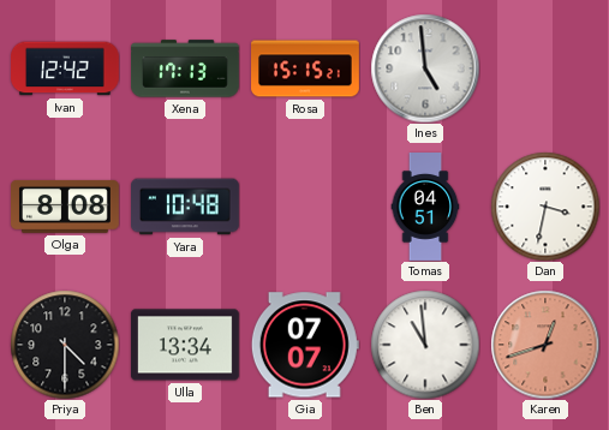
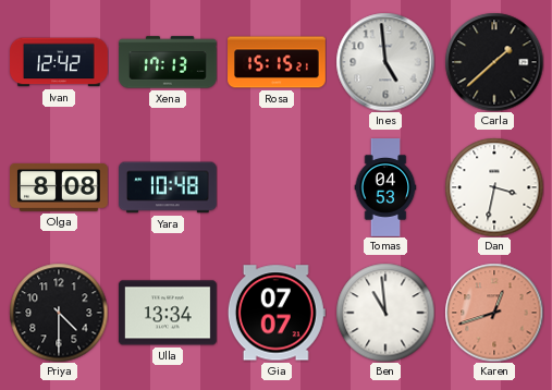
Carla: none -> 1:38
Tomas: 04:51 -> 04:53
